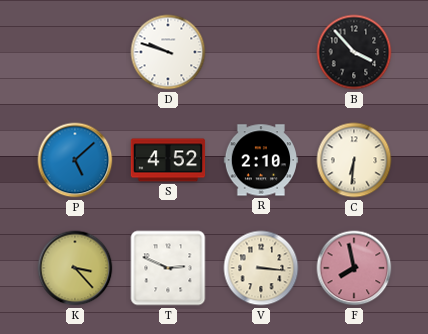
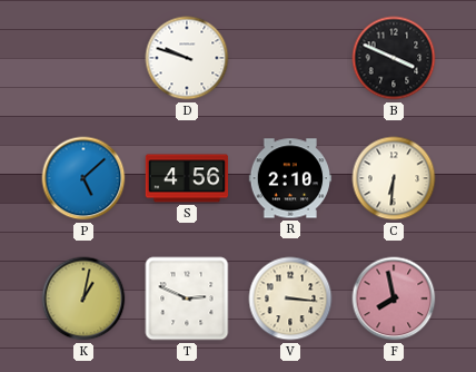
B: 3:53 -> 3:49
S: 4:52 -> 4:56
K: 3:23 -> 1:02
